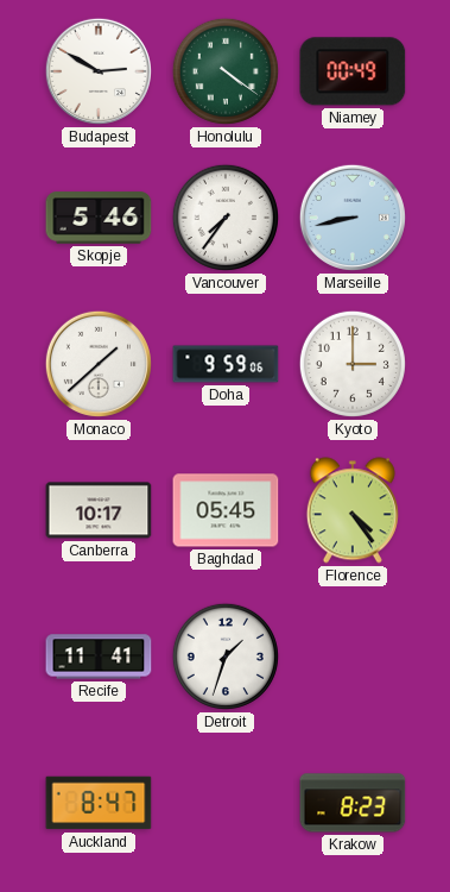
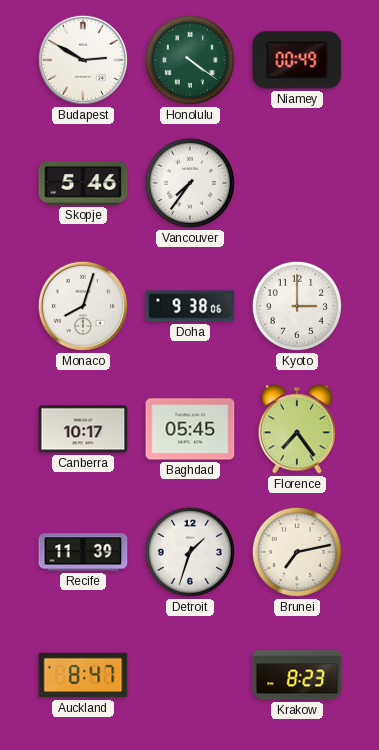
Marseille: 8:43 -> none
Monaco: 1:38 -> 8:03
Doha: 9:59 -> 9:38
Florence: 4:24 -> 7:24
Recife: 11:41 -> 11:39
Brunei: none -> 7:13
